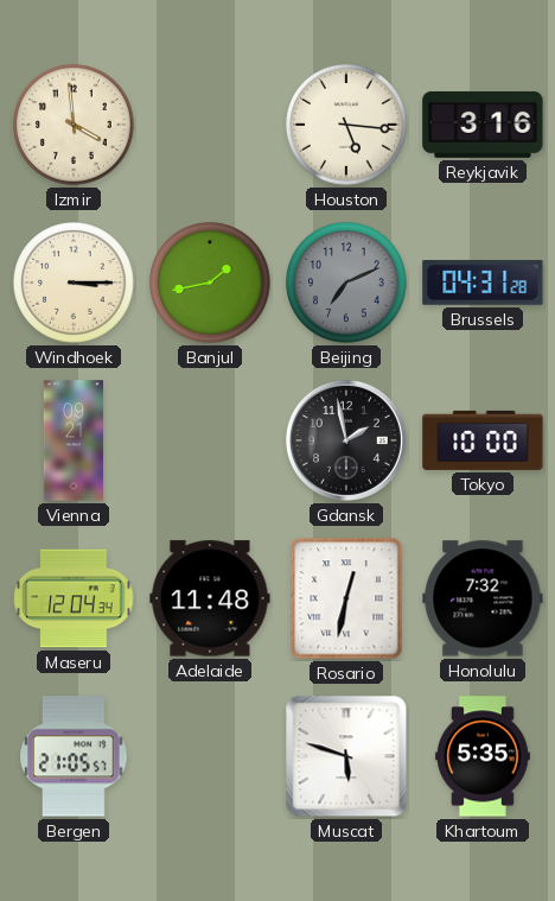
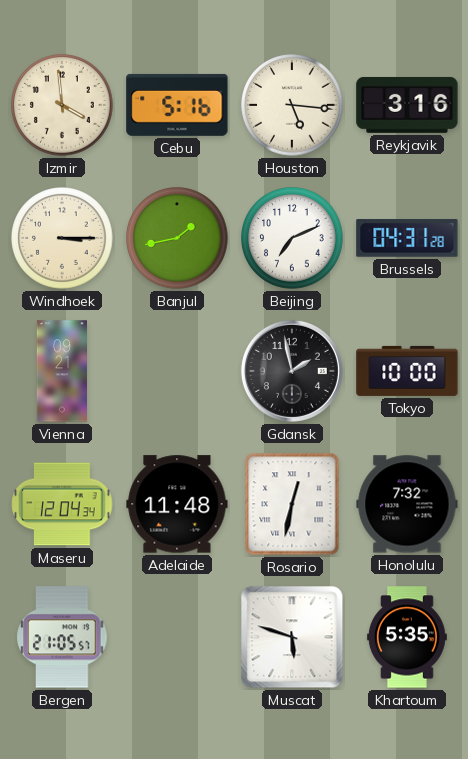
Cebu: none -> 5:16
Beijing dial: grey -> white
